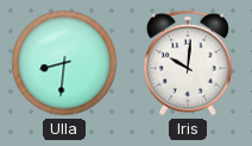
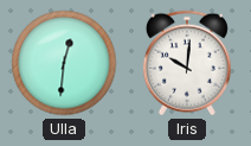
Ulla: 8:31 -> 12:31
